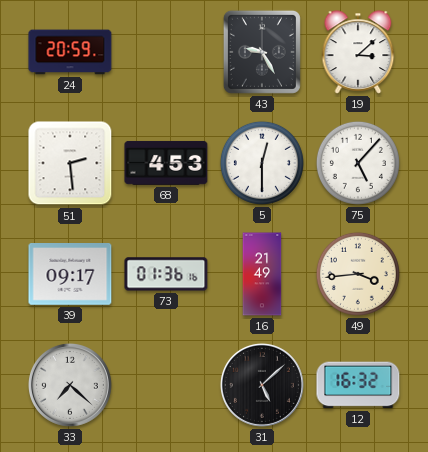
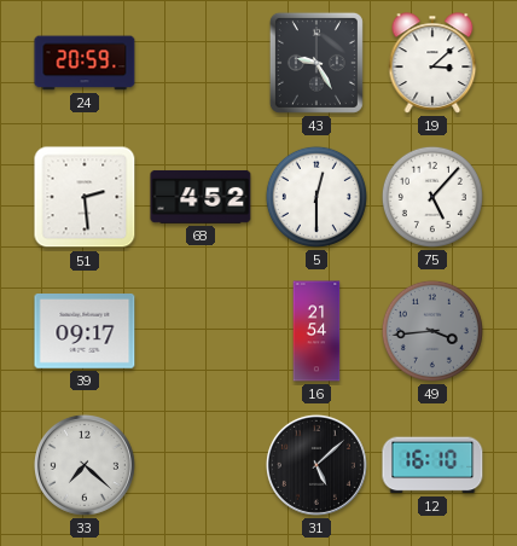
68: 4:53 -> 4:52
73: 01:36 -> none
16: 21:49 -> 21:54
49 dial: cream -> grey
12: 16:32 -> 16:10
